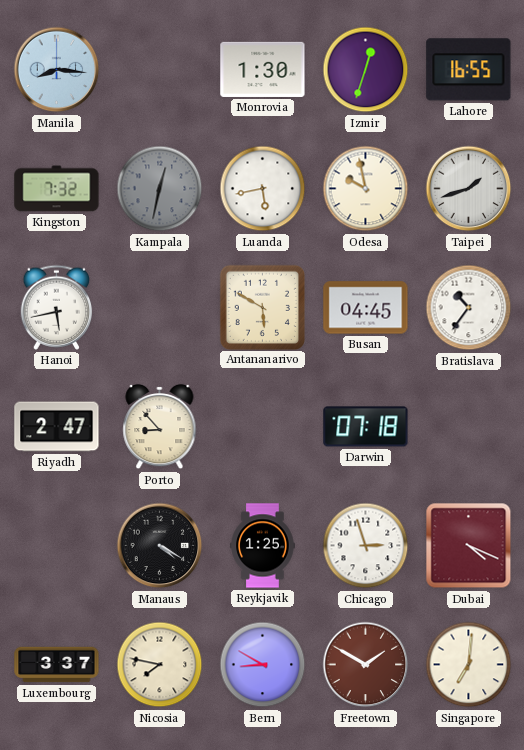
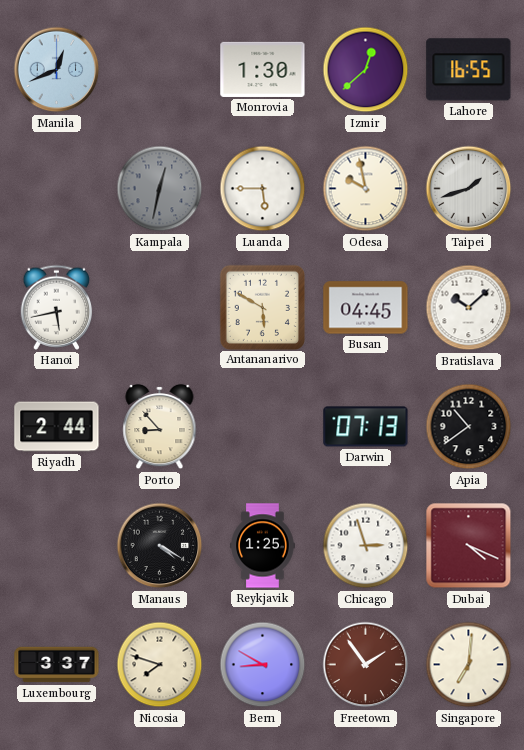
Manila: 8:16 -> 12:41
Izmir: 12:33 -> 12:38
Kingston: 7:32 -> none
Luanda: 5:43 -> 5:45
Bratislava: 10:36 -> 10:08
Riyadh: 2:47 -> 2:44
Darwin: 07:18 -> 07:13
Apia: none -> 10:39
Nicosia: 7:47 -> 7:48
Freetown: 1:50 -> 1:54
